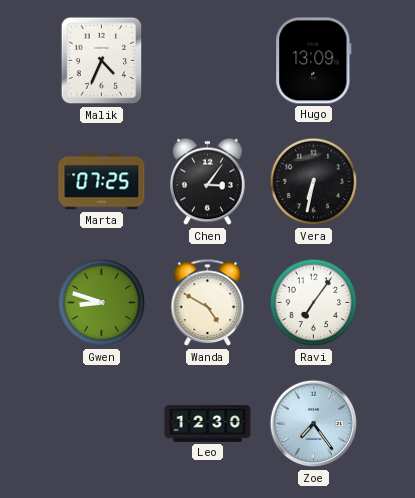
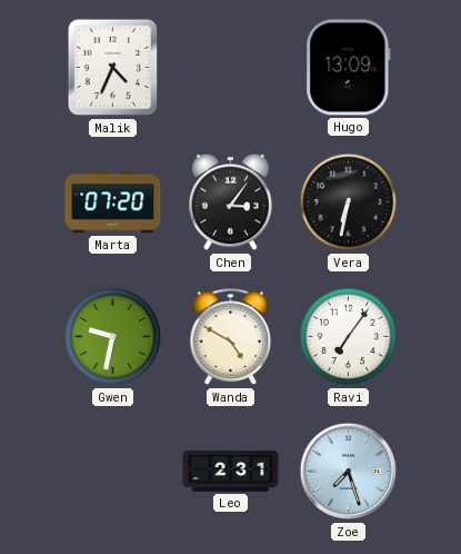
Marta: 07:25 -> 07:20
Gwen: 8:48 -> 9:32
Leo: 12:30 -> 2:31
Zoe: 7:24 -> 7:27
